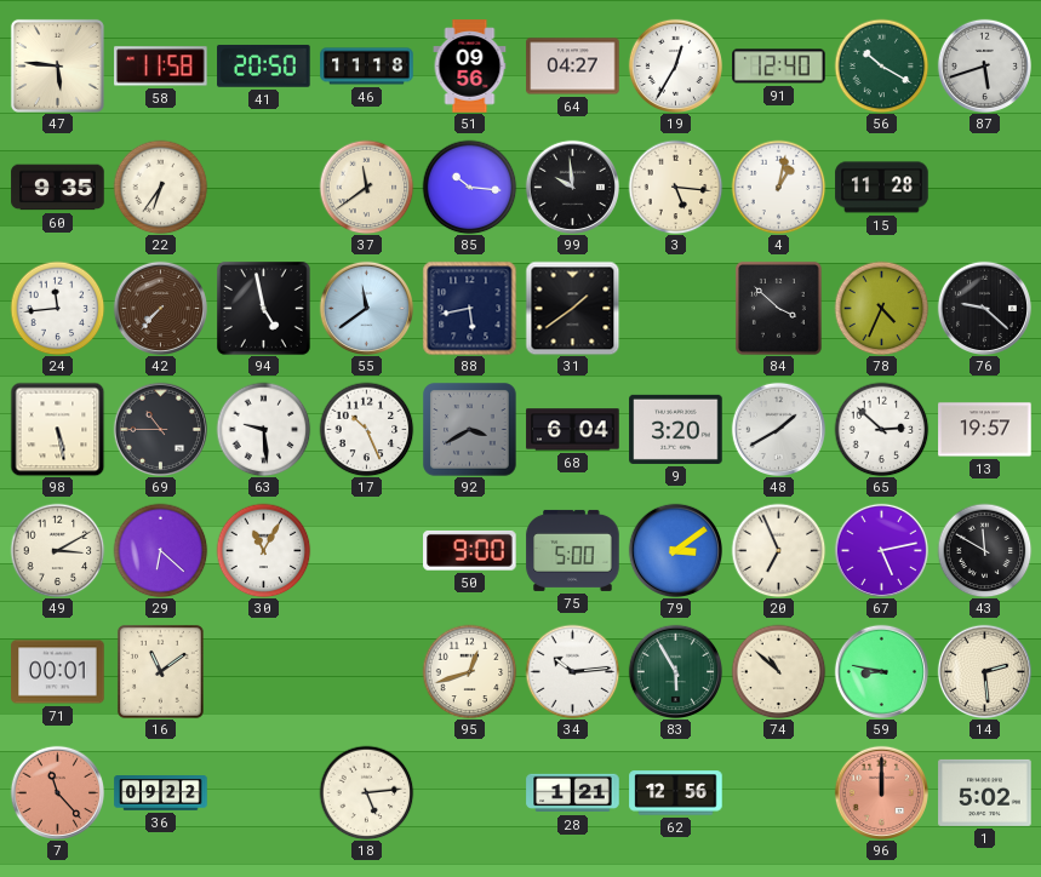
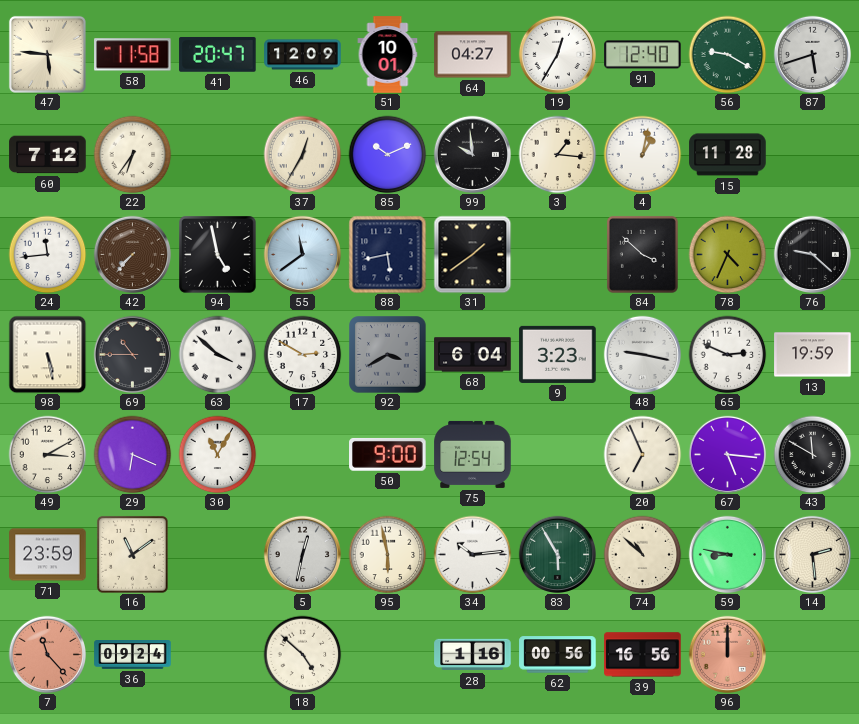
41: 20:50 -> 20:47
46: 11:18 -> 12:09
51: 09:56 -> 10:01
56: 10:20 -> 9:20
60: 9:35 -> 7:12
37: 11:39 -> 12:35
85: 10:16 -> 10:11
3: 5:16 -> 1:16
63: 9:29 -> 3:52
17: 10:26 -> 2:50
9: 3:20 -> 3:23
48: 1:40 -> 9:17
65: 2:52 -> 2:49
13: 19:57 -> 19:59
29: 6:22 -> 6:19
75: 5:00 -> 12:54
79: 3:09 -> none
67: 5:13 -> 5:16
71: 00:01 -> 23:59
5: none -> 12:32
95: 12:42 -> 5:58
36: 09:22 -> 09:24
18: 5:14 -> 4:52
28: 1:21 -> 1:16
62: 12:56 -> 00:56
39: none -> 16:56
1: 5:02 -> none
